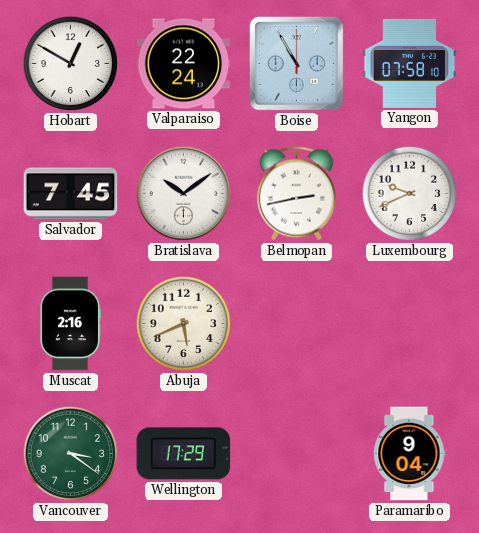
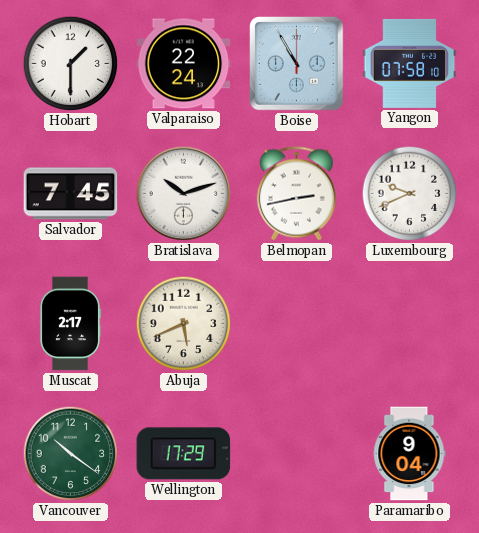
Hobart: 12:50 -> 1:30
Bratislava: 10:09 -> 10:12
Muscat: 2:16 -> 2:17
Vancouver: 3:21 -> 10:21
